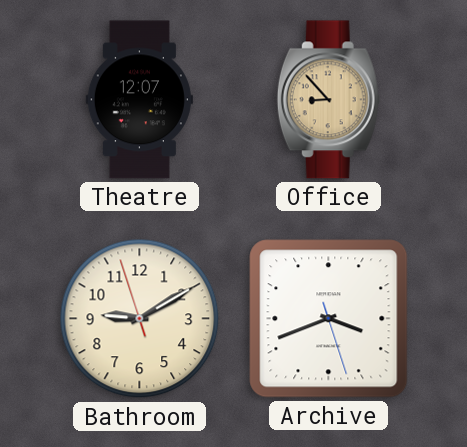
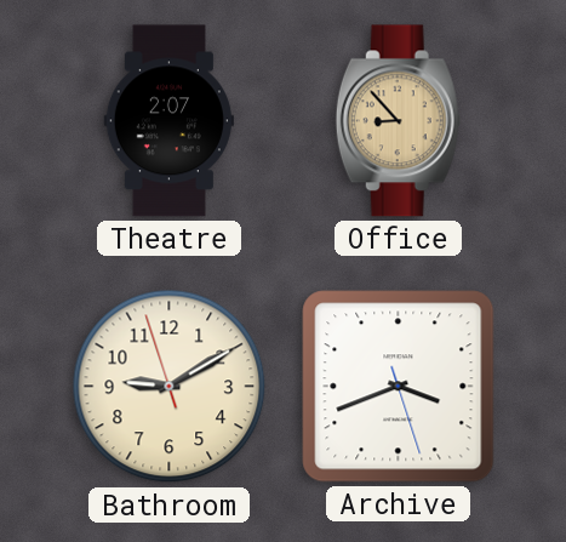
Theatre: 12:07 -> 2:07
